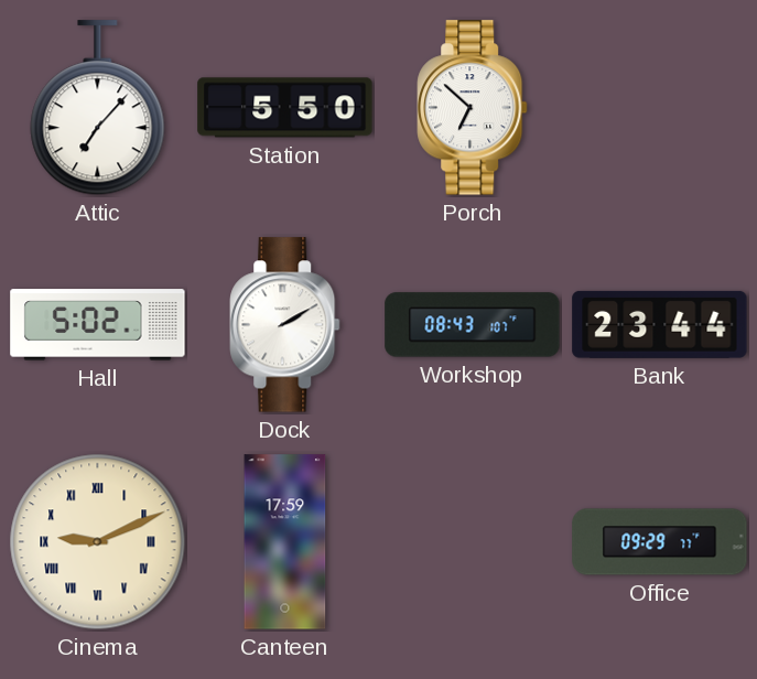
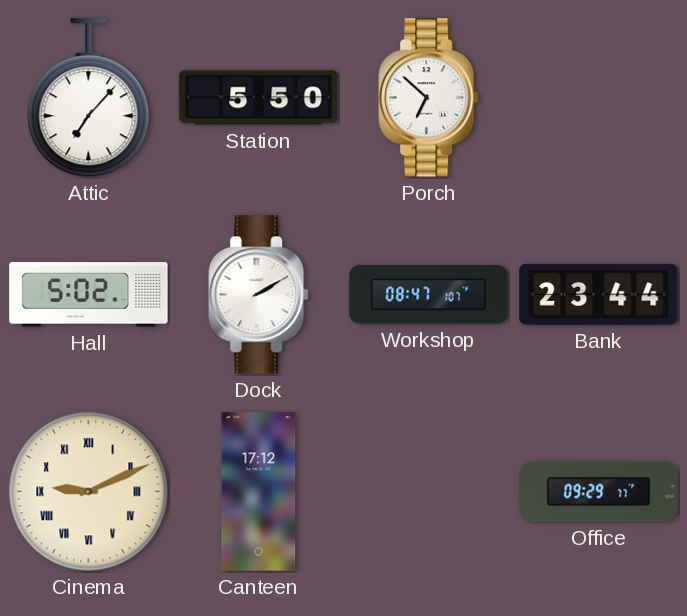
Workshop: 08:43 -> 08:47
Canteen: 17:59 -> 17:12
